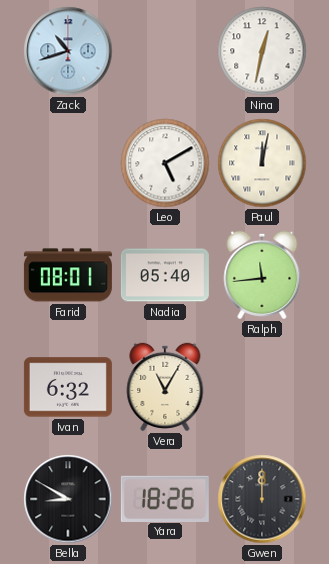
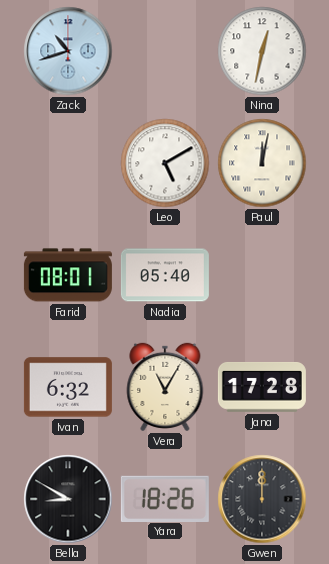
Ralph: 11:44 -> none
Jana: none -> 17:28
